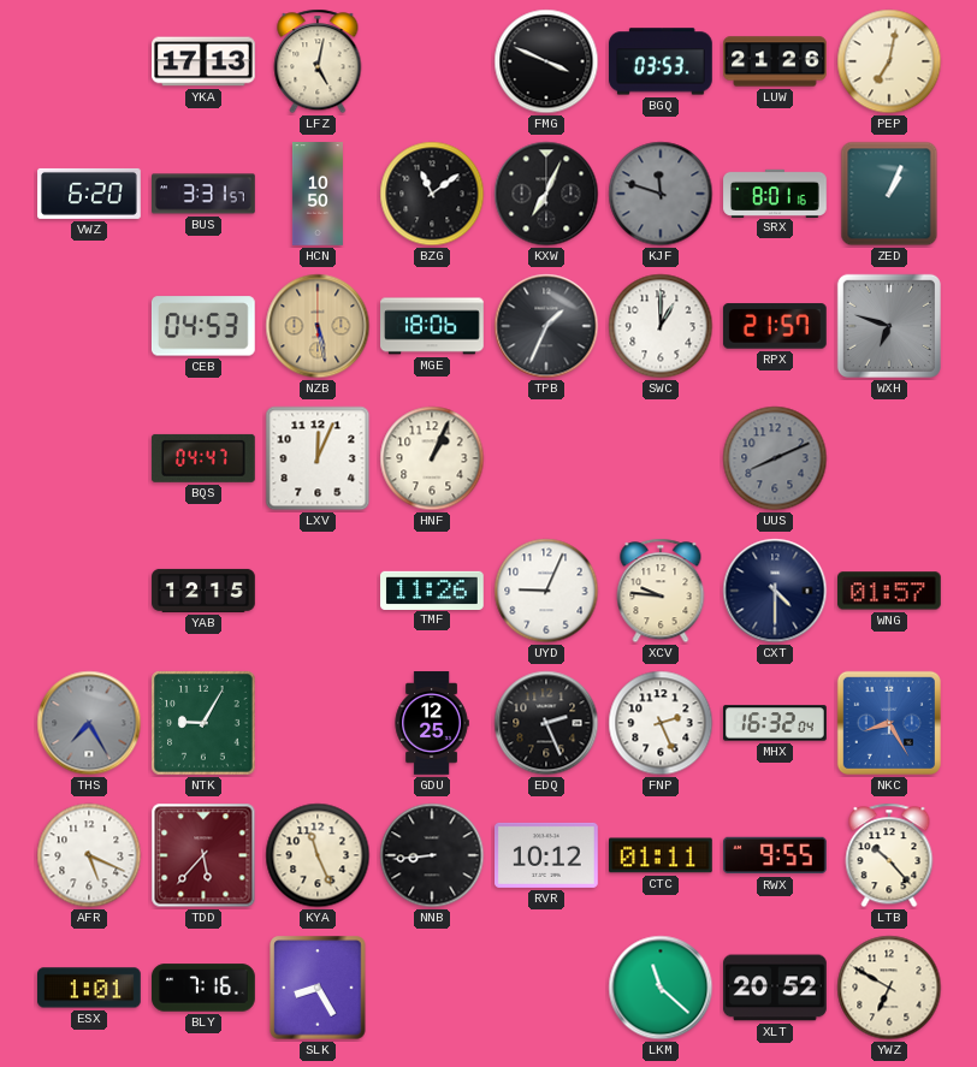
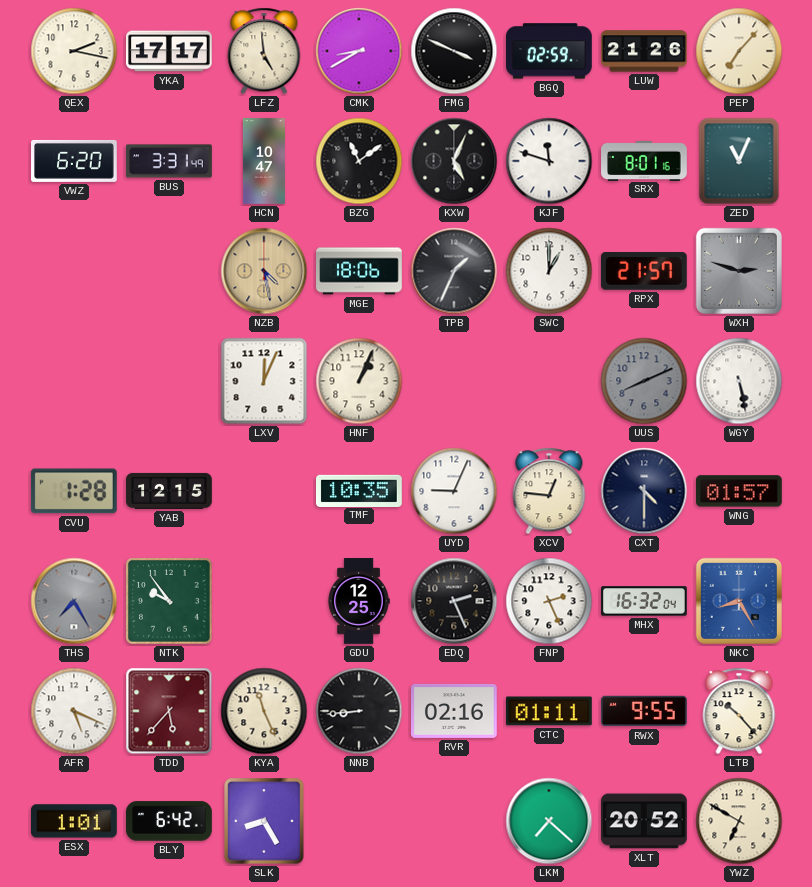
QEX: none -> 2:17
YKA: 17:13 -> 17:17
LFZ: 5:02 -> 4:59
CMK: none -> 8:40
BGQ: 03:53 -> 02:59
PEP: 7:02 -> 7:07
BUS: 3:31:57 -> 3:31:49
HCN: 10:50 -> 10:47
KXW: 7:04 -> 5:04
KJF dial: grey -> white
ZED: 1:04 -> 11:04
CEB: 04:53 -> none
NZB: 5:28 -> 4:28
WXH: 6:48 -> 2:48
BQS: 04:47 -> none
WGY: none -> 5:28
CVU: none -> 1:28
TMF: 11:26 -> 10:35
XCV: 9:46 -> 12:46
NTK: 9:05 -> 9:54
RVR: 10:12 -> 02:16
BLY: 7:16 -> 6:42
LKM: 11:22 -> 7:22
